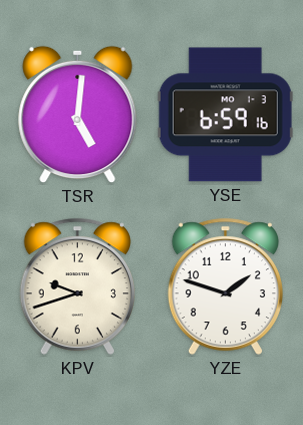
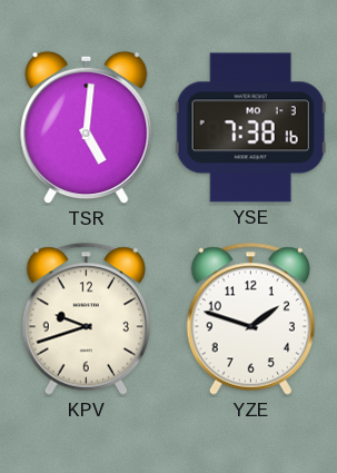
YSE: 6:59 -> 7:38
